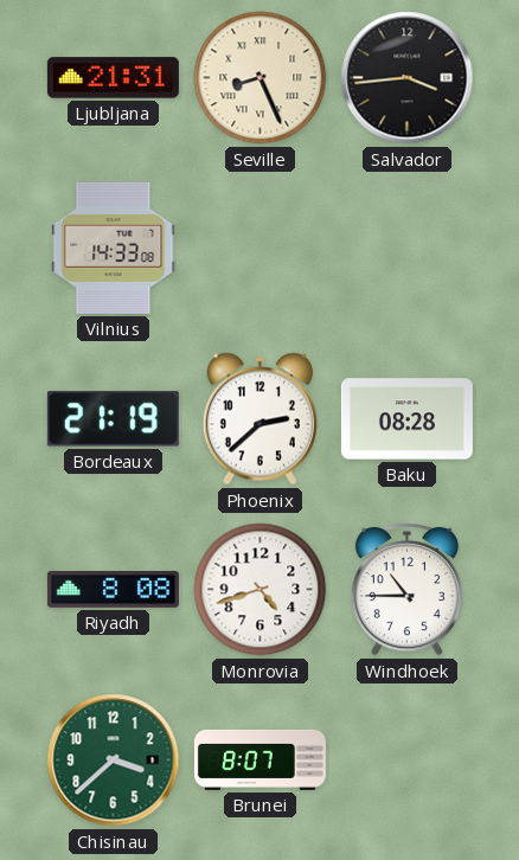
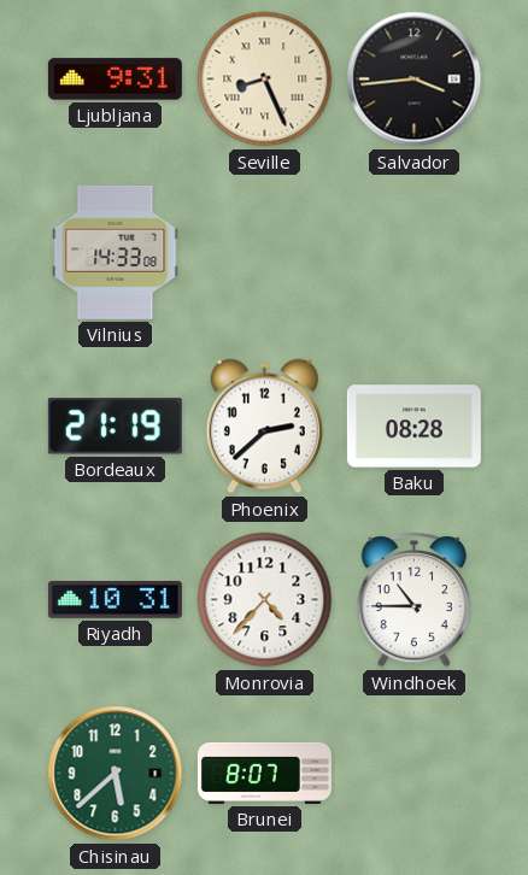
Ljubljana: 21:31 -> 9:31
Riyadh: 8:08 -> 10:31
Monrovia: 4:42 -> 4:37
Chisinau: 3:38 -> 5:38
